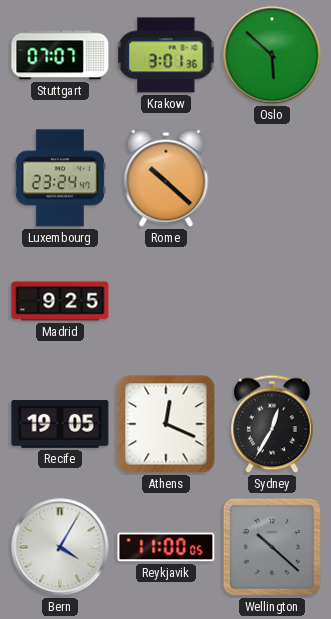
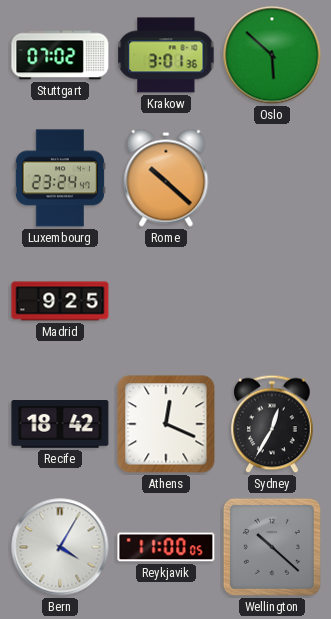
Stuttgart: 07:07 -> 07:02
Recife: 19:05 -> 18:42
